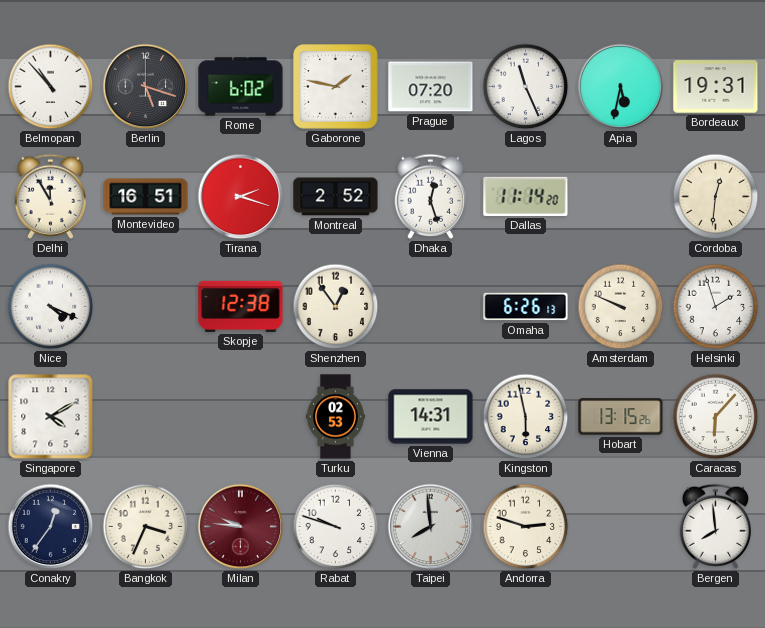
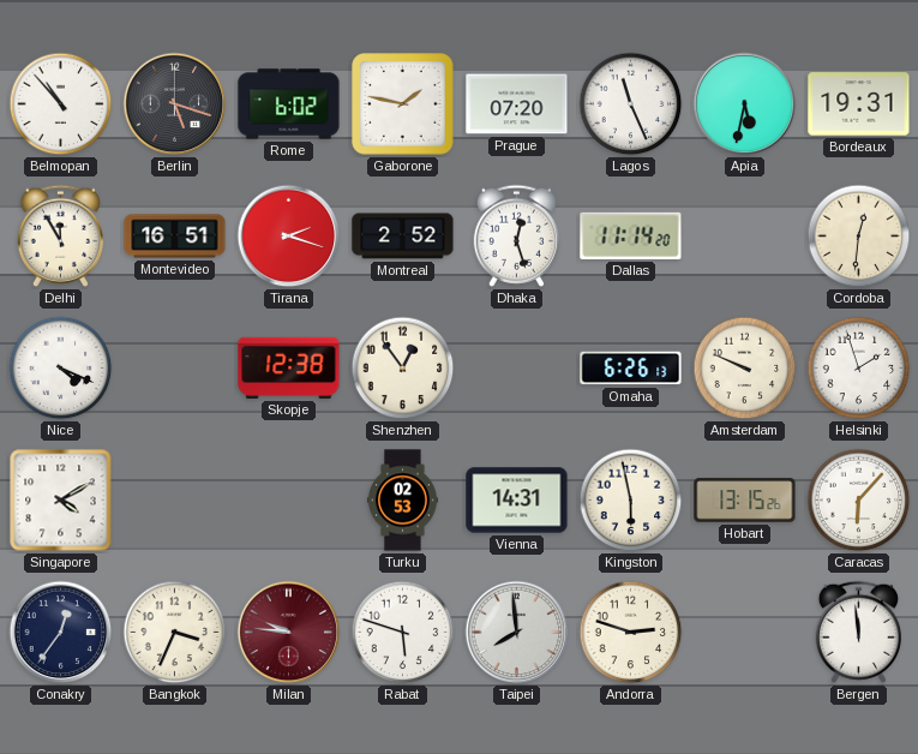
Rabat: 9:48 -> 5:48
Bergen: 7:59 -> 11:59
